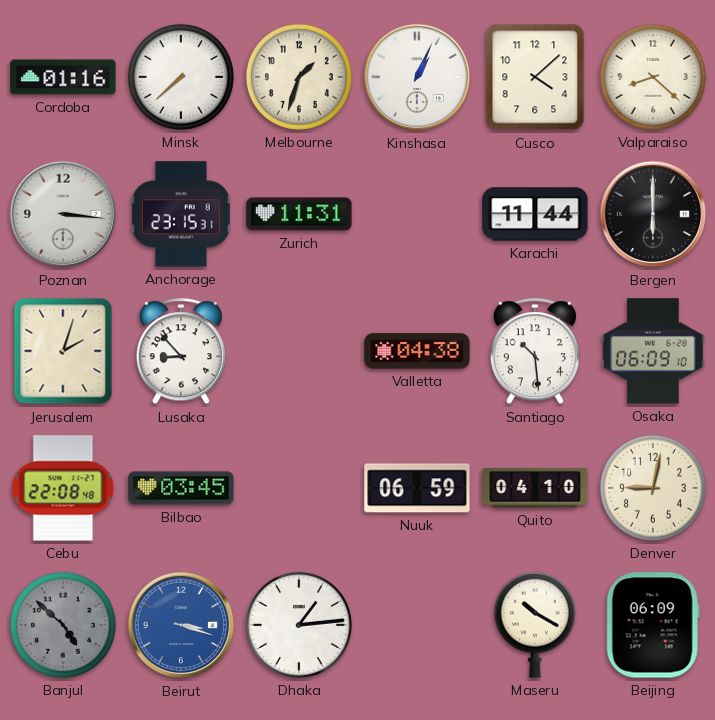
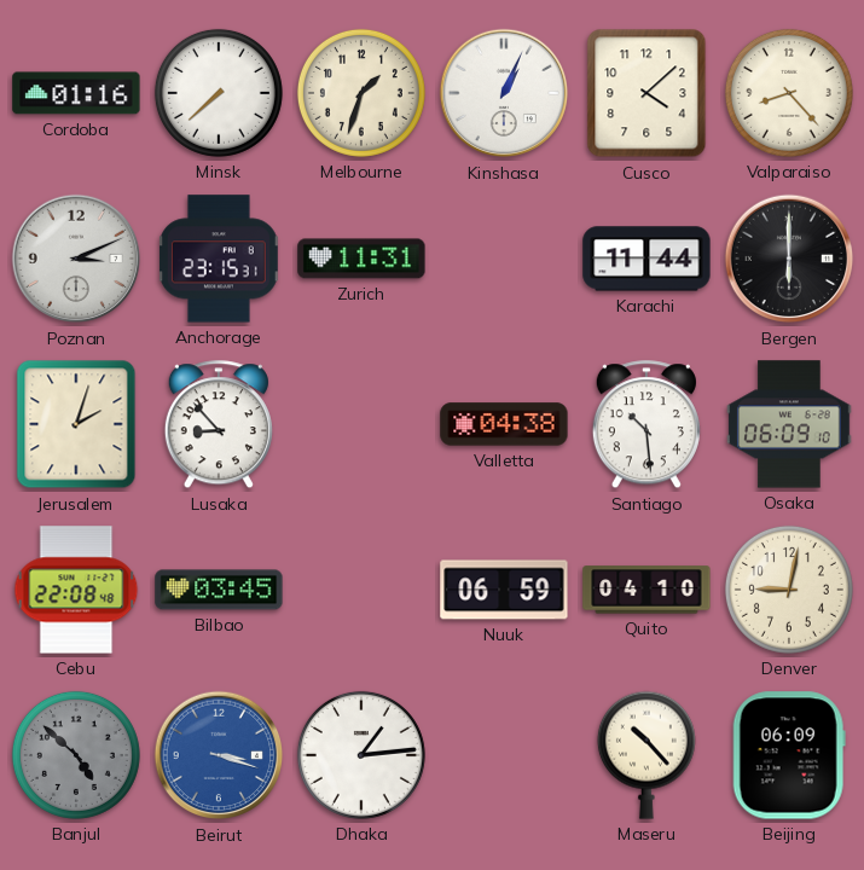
Valparaiso: 8:22 -> 8:23
Poznan: 3:16 -> 3:11
Maseru: 10:20 -> 10:23
